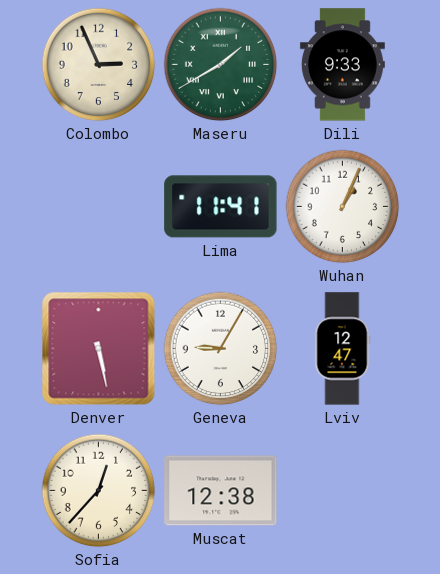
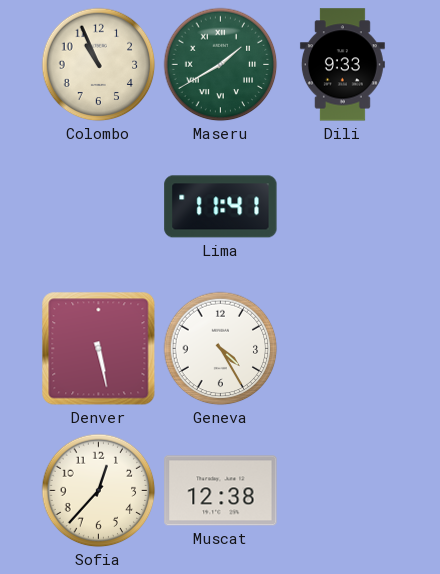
Colombo: 2:56 -> 10:56
Wuhan: 1:04 -> none
Geneva: 9:05 -> 4:25
Lviv: 12:47 -> none
